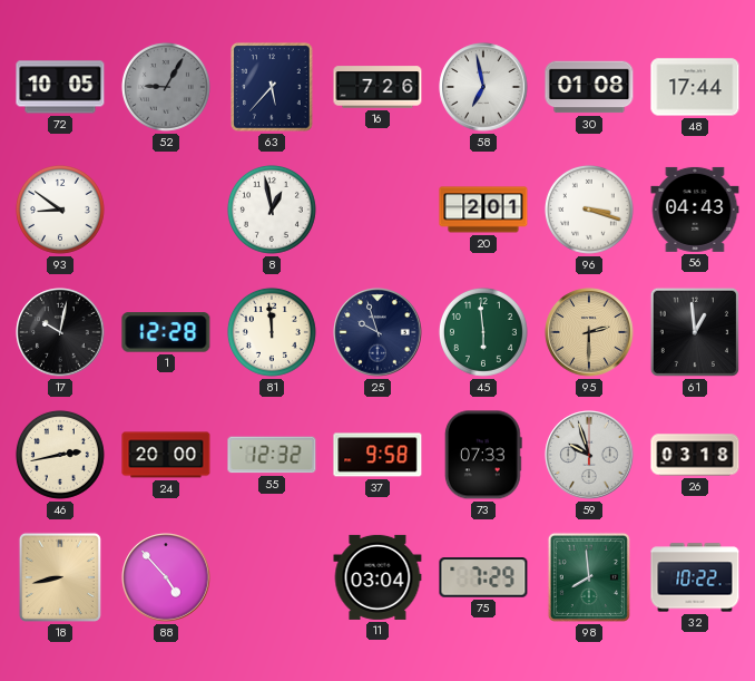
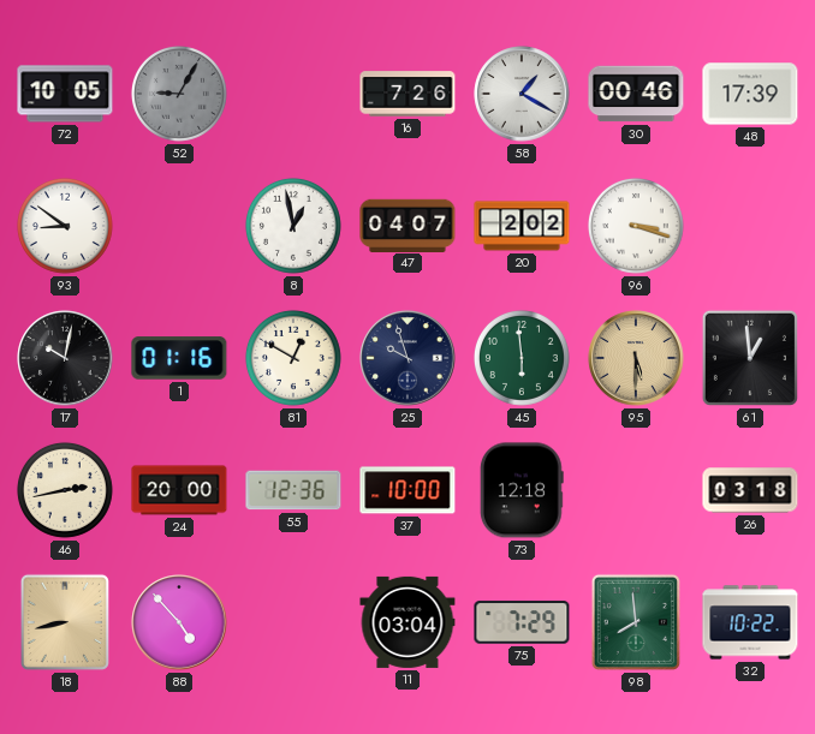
63: 5:37 -> none
58: 6:58 -> 1:20
30: 01:08 -> 00:46
48: 17:44 -> 17:39
47: none -> 04:07
20: 2:01 -> 2:02
56: 04:43 -> none
1: 12:28 -> 01:16
81: 11:59 -> 12:50
95: 2:30 -> 5:30
55: 12:32 -> 12:36
37: 9:58 -> 10:00
73: 07:33 -> 12:18
59: 9:57 -> none
